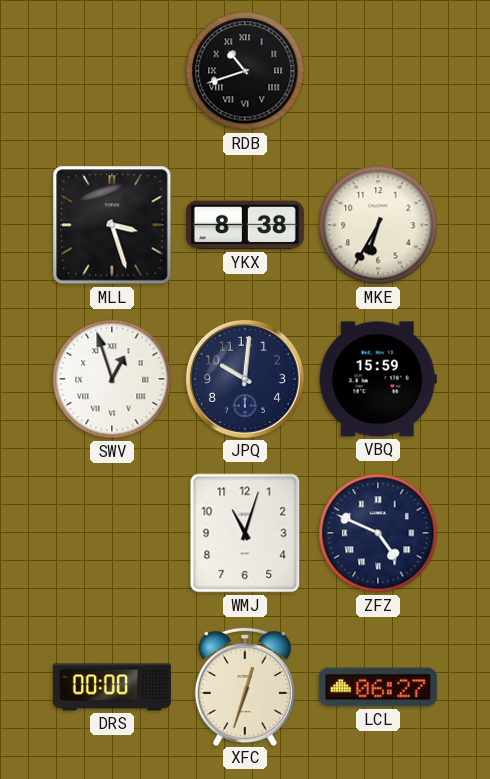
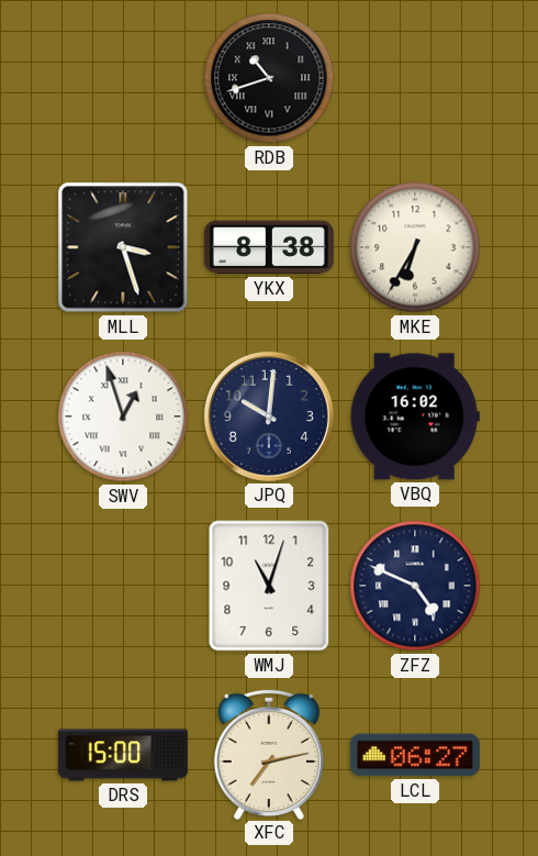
VBQ: 15:59 -> 16:02
DRS: 00:00 -> 15:00
XFC: 12:33 -> 7:13
